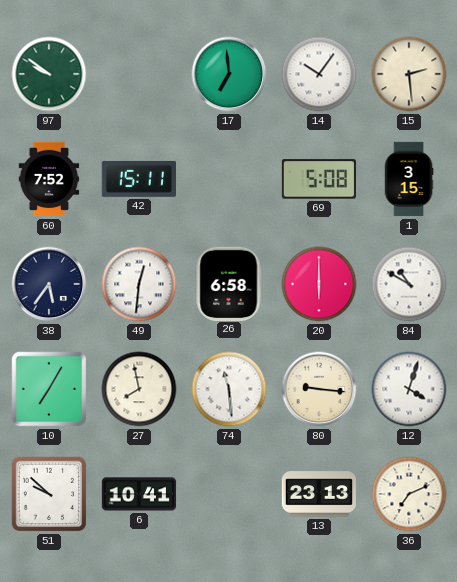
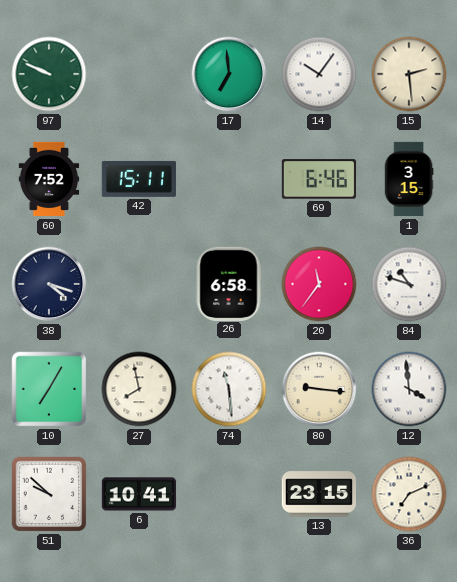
97: 9:51 -> 9:49
69: 5:08 -> 6:46
38: 5:36 -> 4:18
49: 12:31 -> none
20: 6:00 -> 11:36
84: 10:50 -> 10:48
12: 4:03 -> 3:59
13: 23:13 -> 23:15
